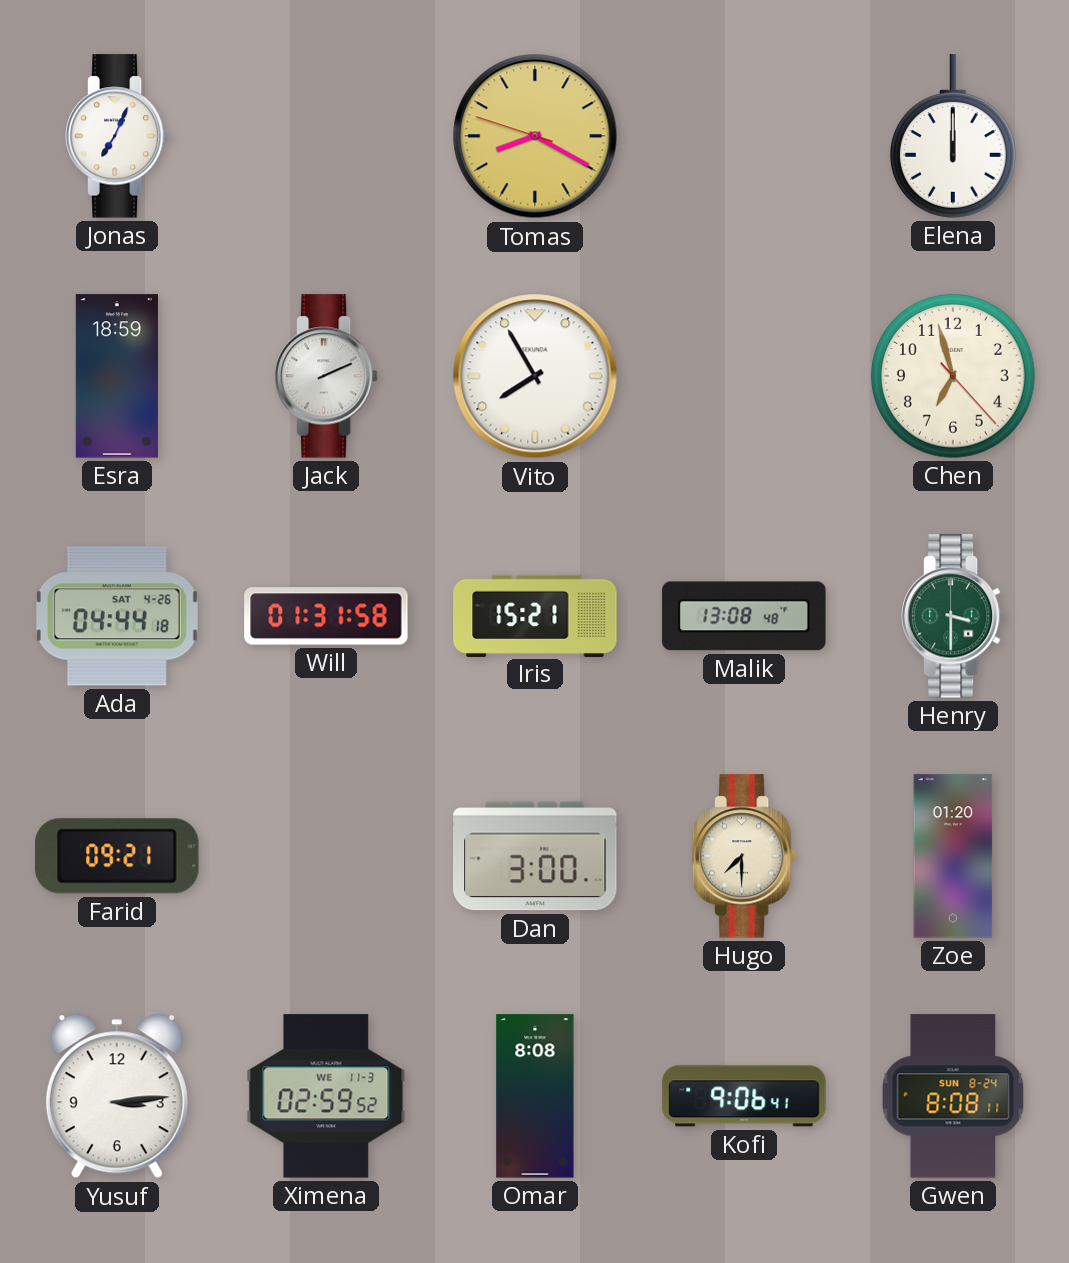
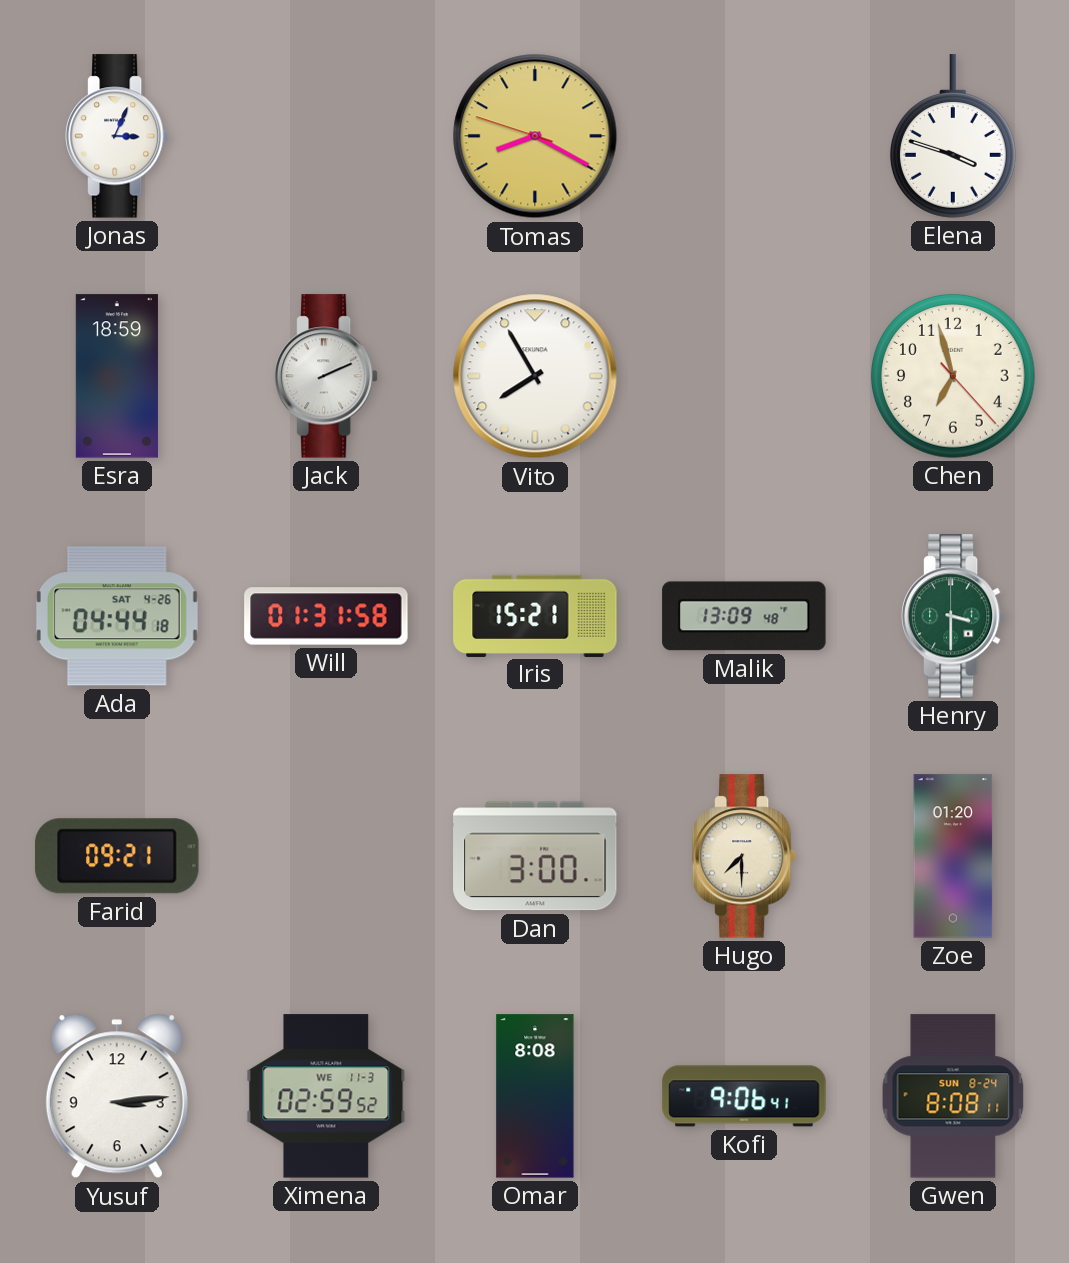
Jonas: 7:04 -> 3:04
Elena: 12:00 -> 3:48
Malik: 13:08 -> 13:09
